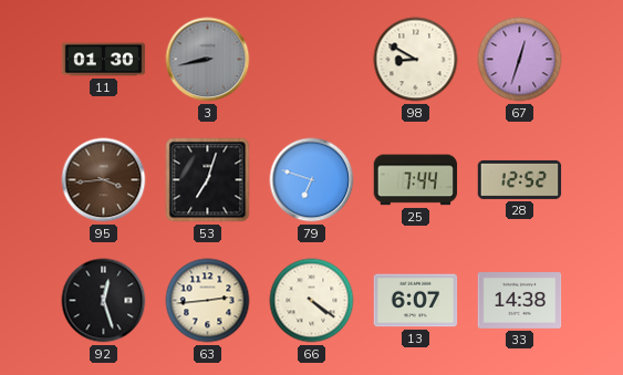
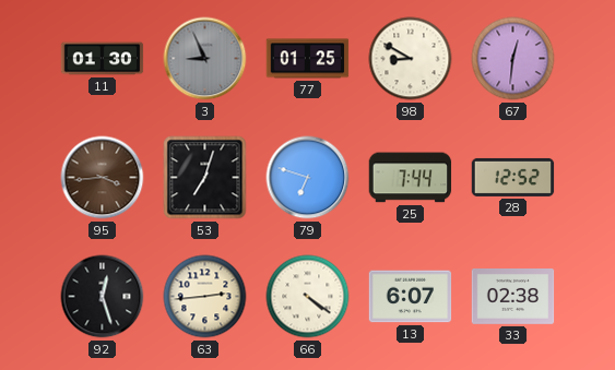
3: 8:43 -> 8:56
77: none -> 01:25
67: 12:33 -> 12:31
33: 14:38 -> 02:38
